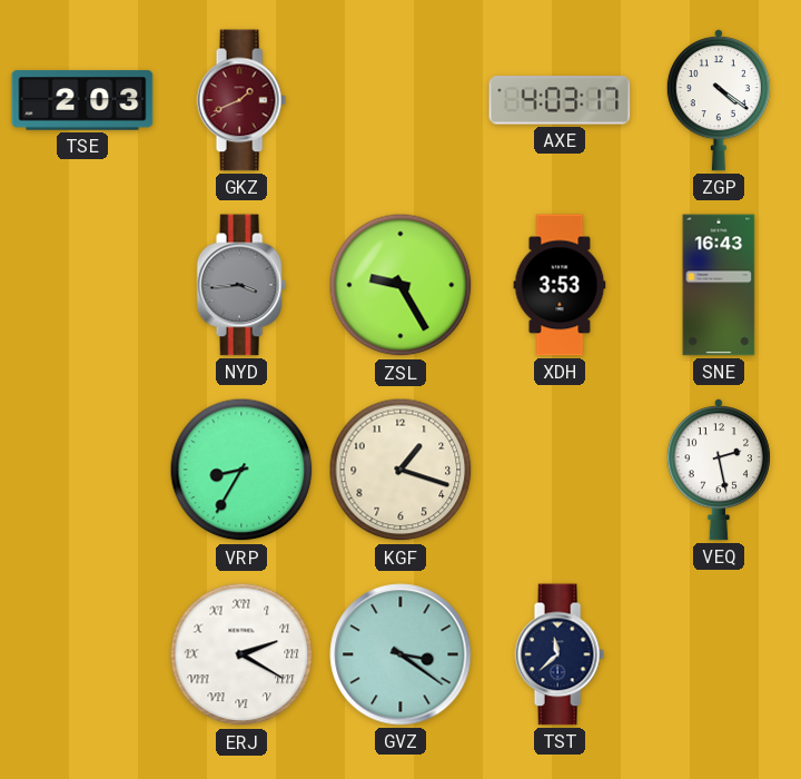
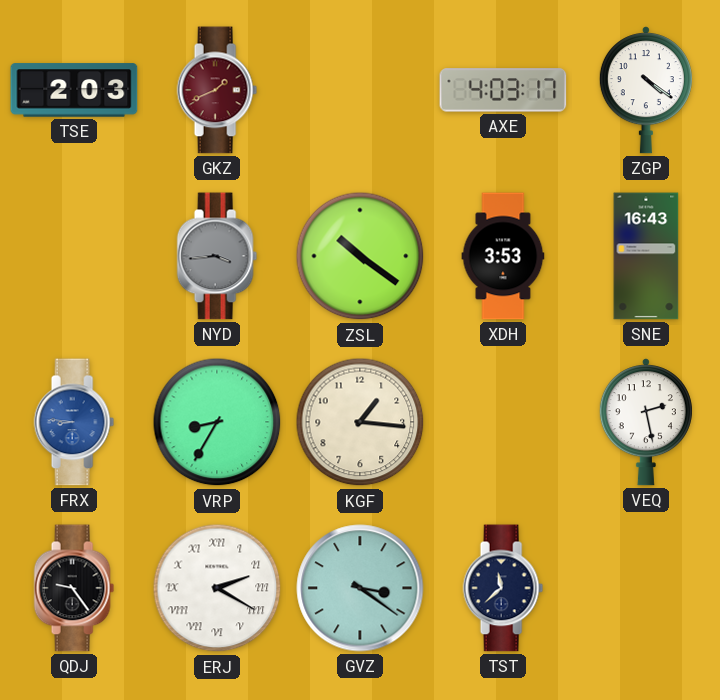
ZSL: 9:25 -> 10:21
FRX: none -> 8:46
KGF: 1:18 -> 1:16
QDJ: none -> 9:24
